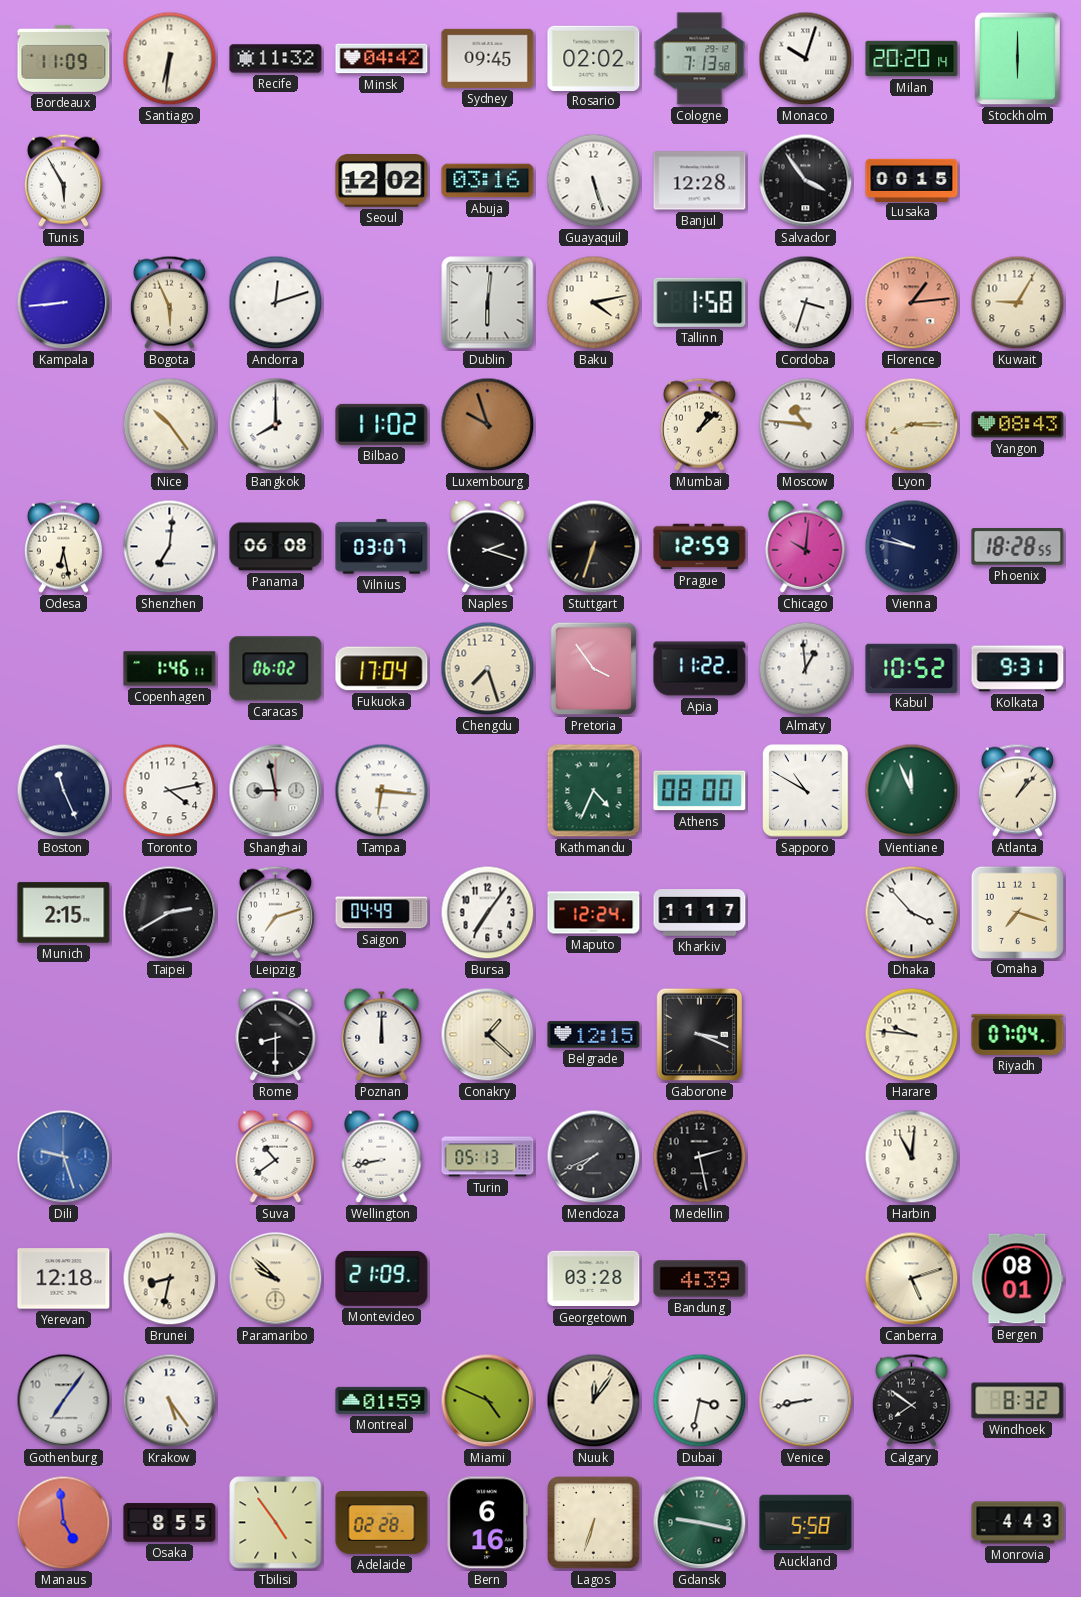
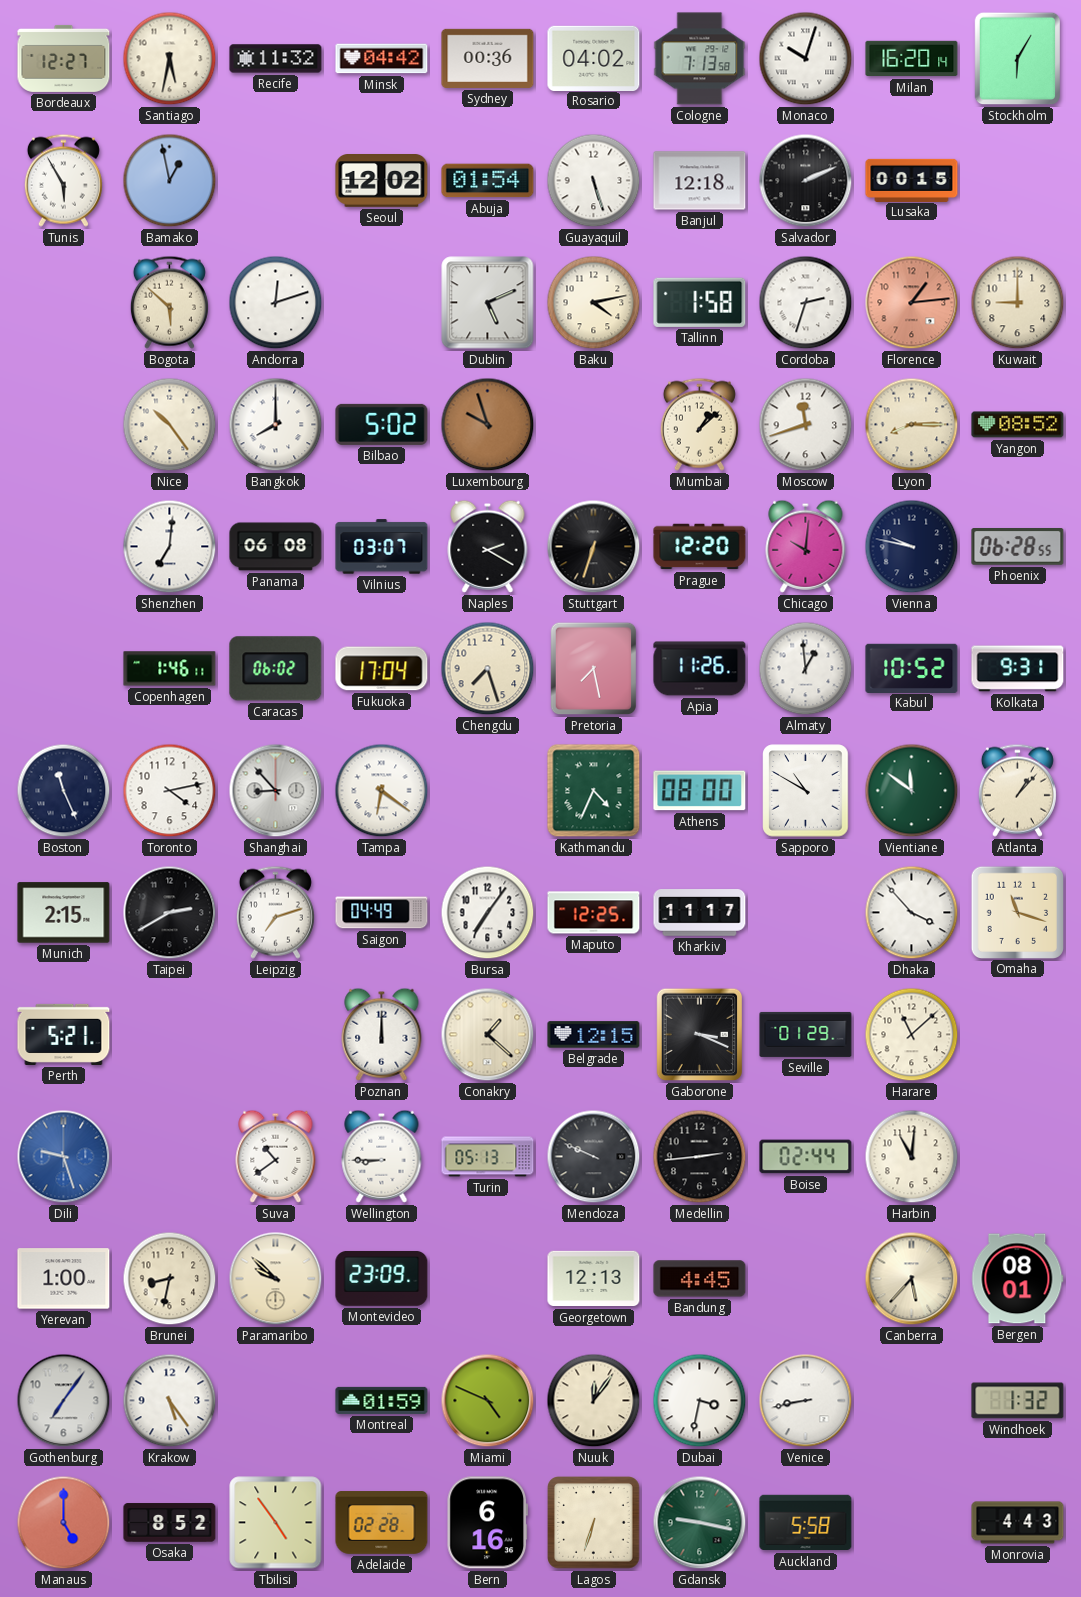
Bordeaux: 11:09 -> 12:27
Santiago: 6:31 -> 5:32
Sydney: 09:45 -> 00:36
Rosario: 02:02 -> 04:02
Milan: 20:20 -> 16:20
Stockholm: 6:00 -> 6:05
Bamako: none -> 12:58
Abuja: 03:16 -> 01:54
Banjul: 12:28 -> 12:18
Salvador: 3:54 -> 2:11
Kampala: 8:44 -> none
Bogota: 5:56 -> 5:52
Dublin: 6:01 -> 5:11
Cordoba: 3:33 -> 2:33
Kuwait: 9:05 -> 9:00
Bilbao: 11:02 -> 5:02
Moscow: 10:46 -> 11:42
Yangon: 08:43 -> 08:52
Odesa: 6:28 -> none
Naples: 2:18 -> 2:20
Prague: 12:59 -> 12:20
Phoenix: 18:28 -> 06:28
Pretoria: 3:54 -> 7:28
Apia: 11:22 -> 11:26
Shanghai: 8:58 -> 8:53
Tampa: 6:16 -> 6:21
Vientiane: 11:56 -> 11:51
Maputo: 12:24 -> 12:25
Omaha: 7:18 -> 11:18
Perth: none -> 5:21
Rome: 8:30 -> none
Seville: none -> 01:29
Harare: 9:46 -> 11:08
Riyadh: 07:04 -> none
Wellington: 8:43 -> 8:45
Mendoza: 7:41 -> 9:49
Medellin: 2:28 -> 2:44
Boise: none -> 02:44
Yerevan: 12:18 -> 1:00
Montevideo: 21:09 -> 23:09
Georgetown: 03:28 -> 12:13
Bandung: 4:39 -> 4:45
Canberra: 5:12 -> 5:37
Calgary: 7:51 -> none
Windhoek: 8:32 -> 1:32
Manaus: 4:59 -> 5:00
Osaka: 8:55 -> 8:52
